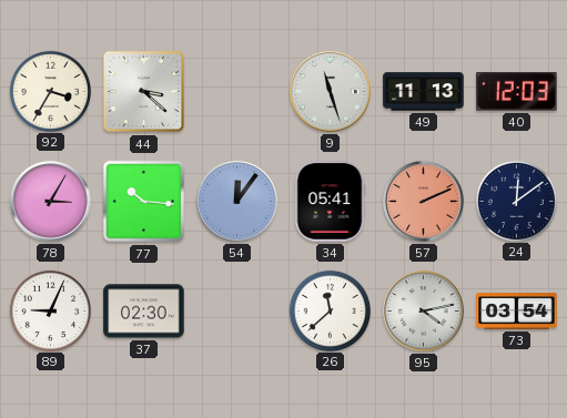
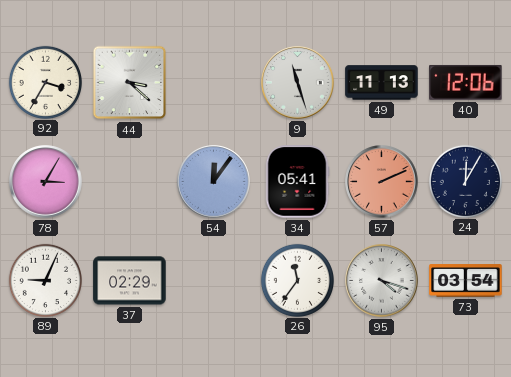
40: 12:03 -> 12:06
77: 10:16 -> none
24: 12:09 -> 12:05
37: 02:30 -> 02:29
26: 11:38 -> 11:36
95: 4:13 -> 4:18
